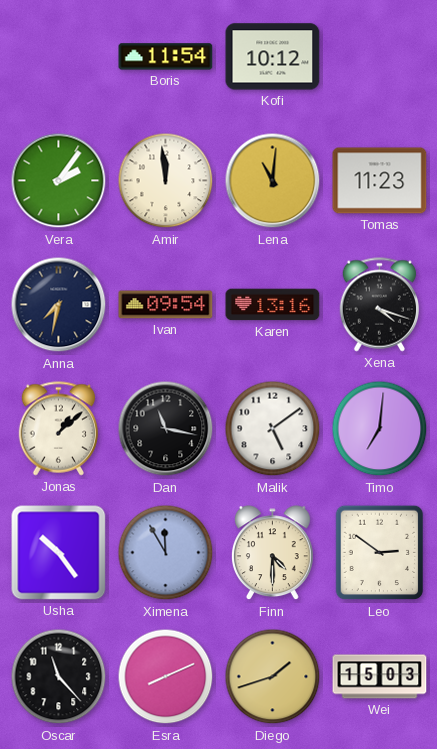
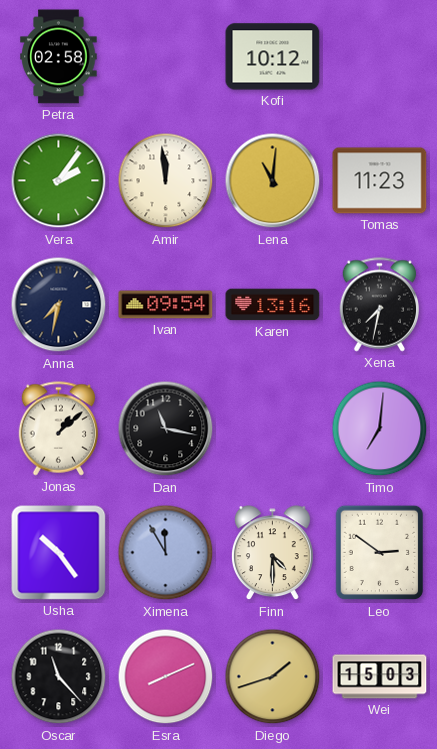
Petra: none -> 02:58
Boris: 11:54 -> none
Xena: 4:18 -> 7:32
Malik: 5:09 -> none
